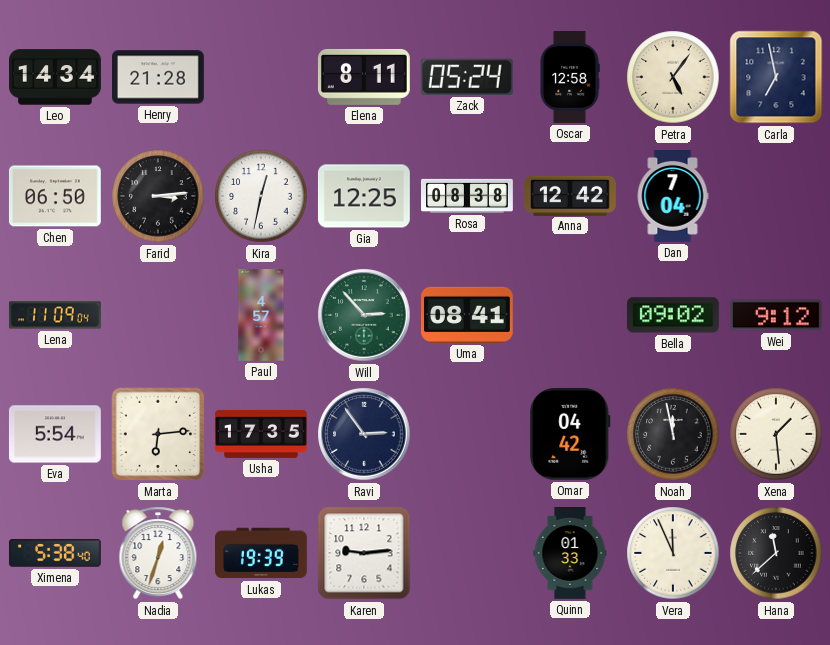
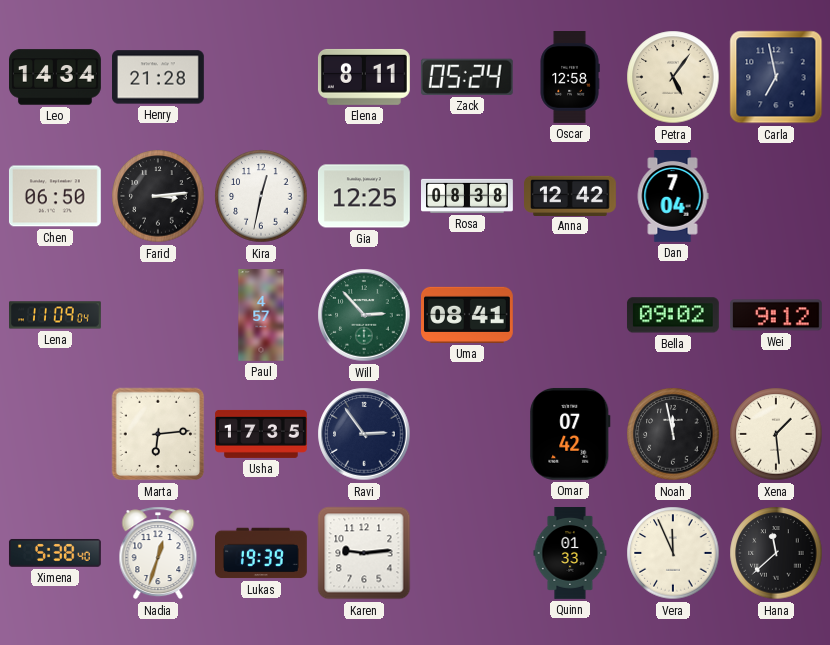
Eva: 5:54 -> none
Omar: 04:42 -> 07:42
